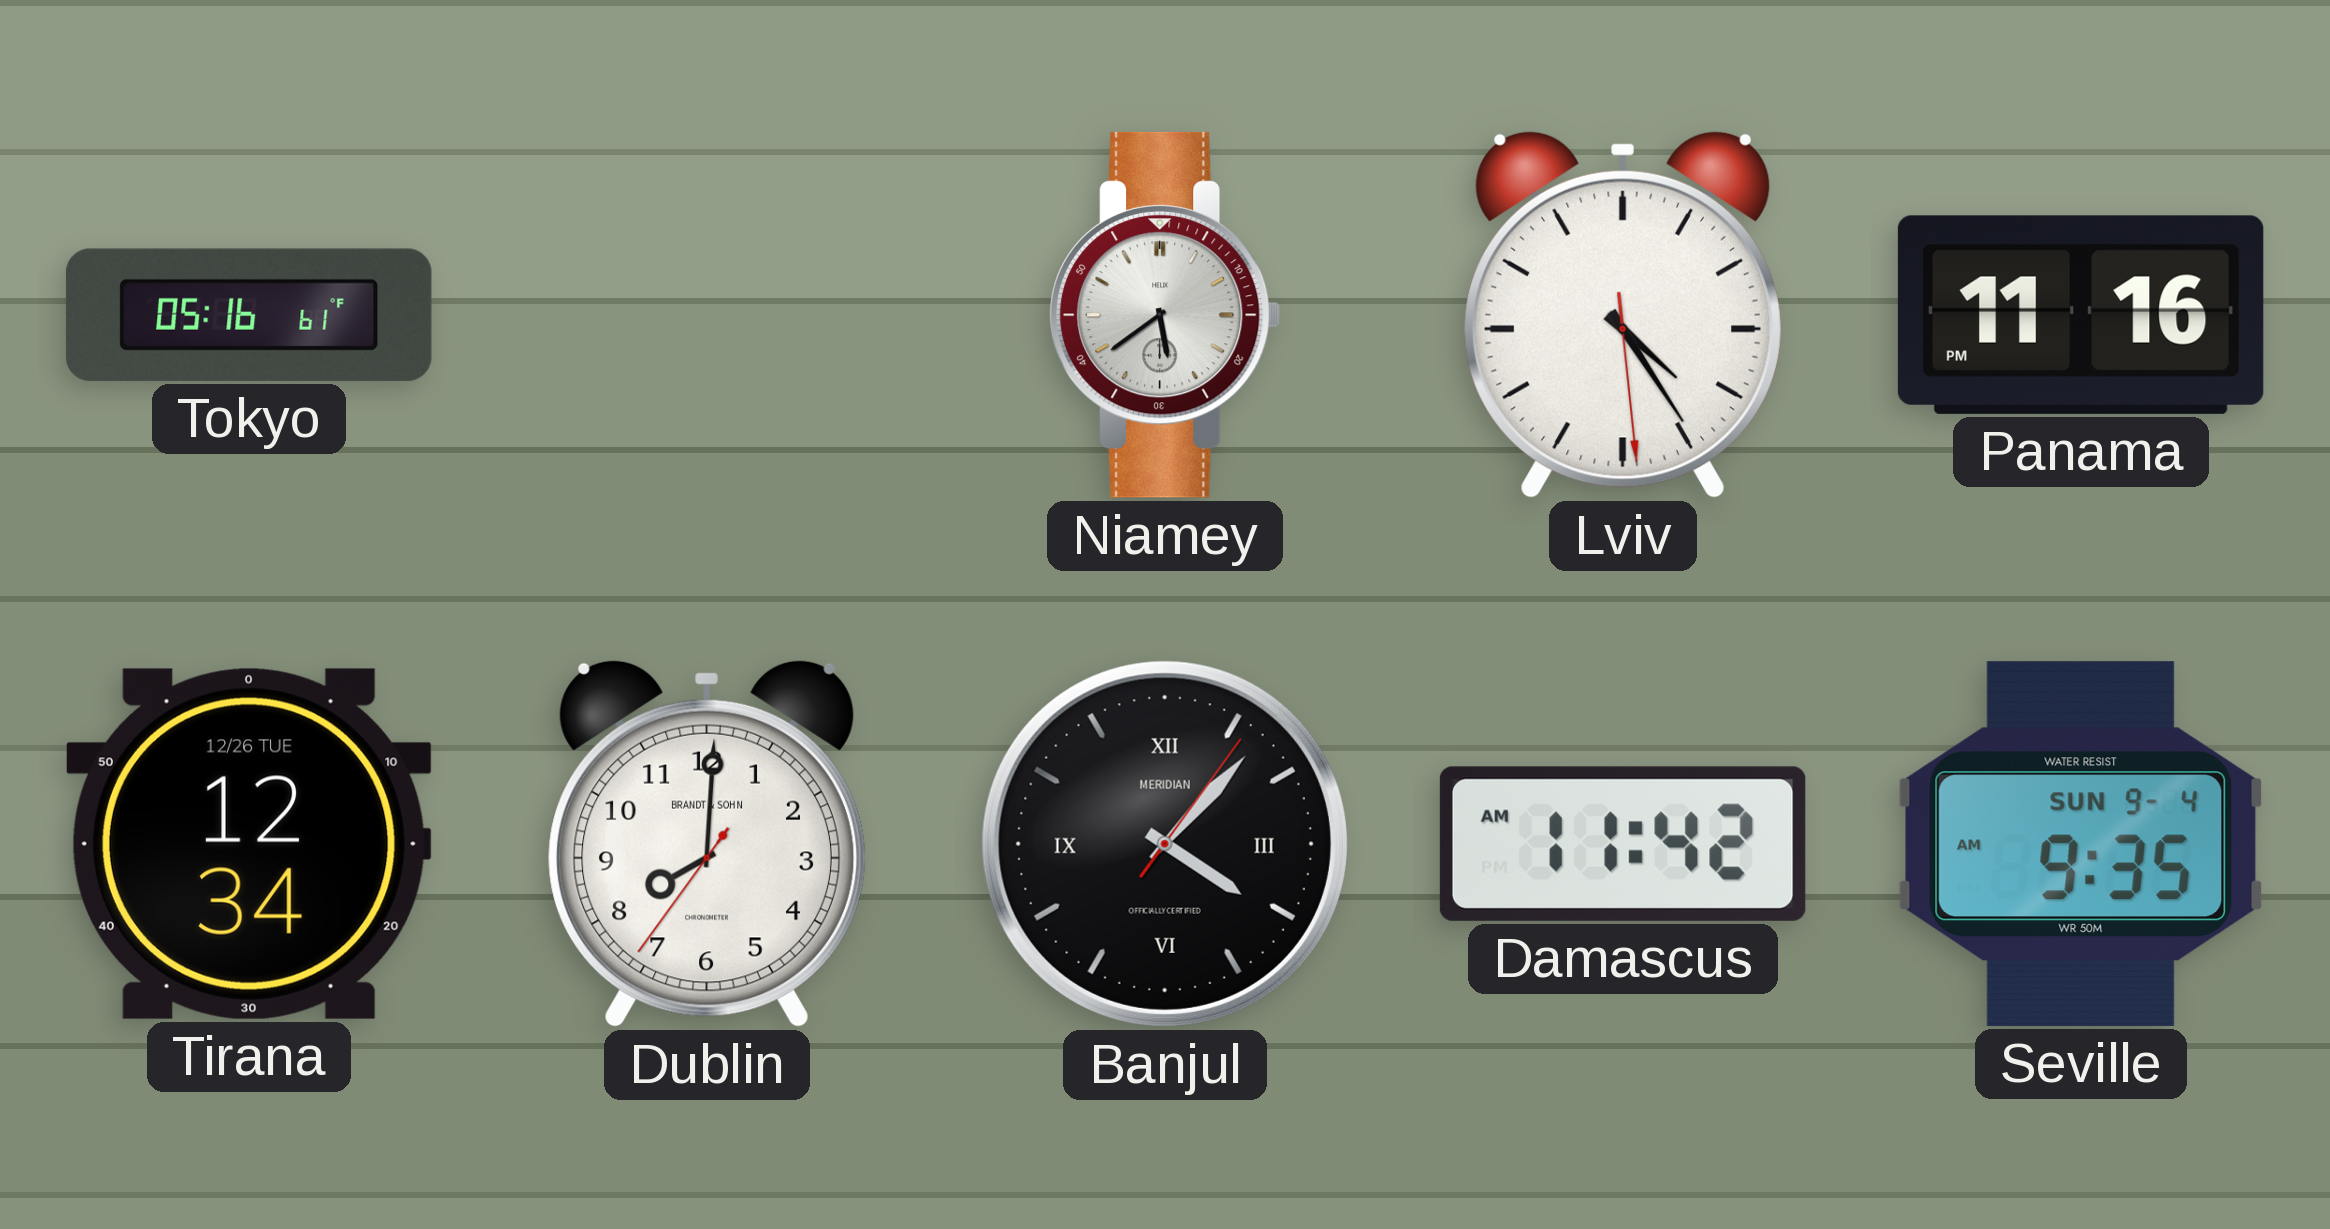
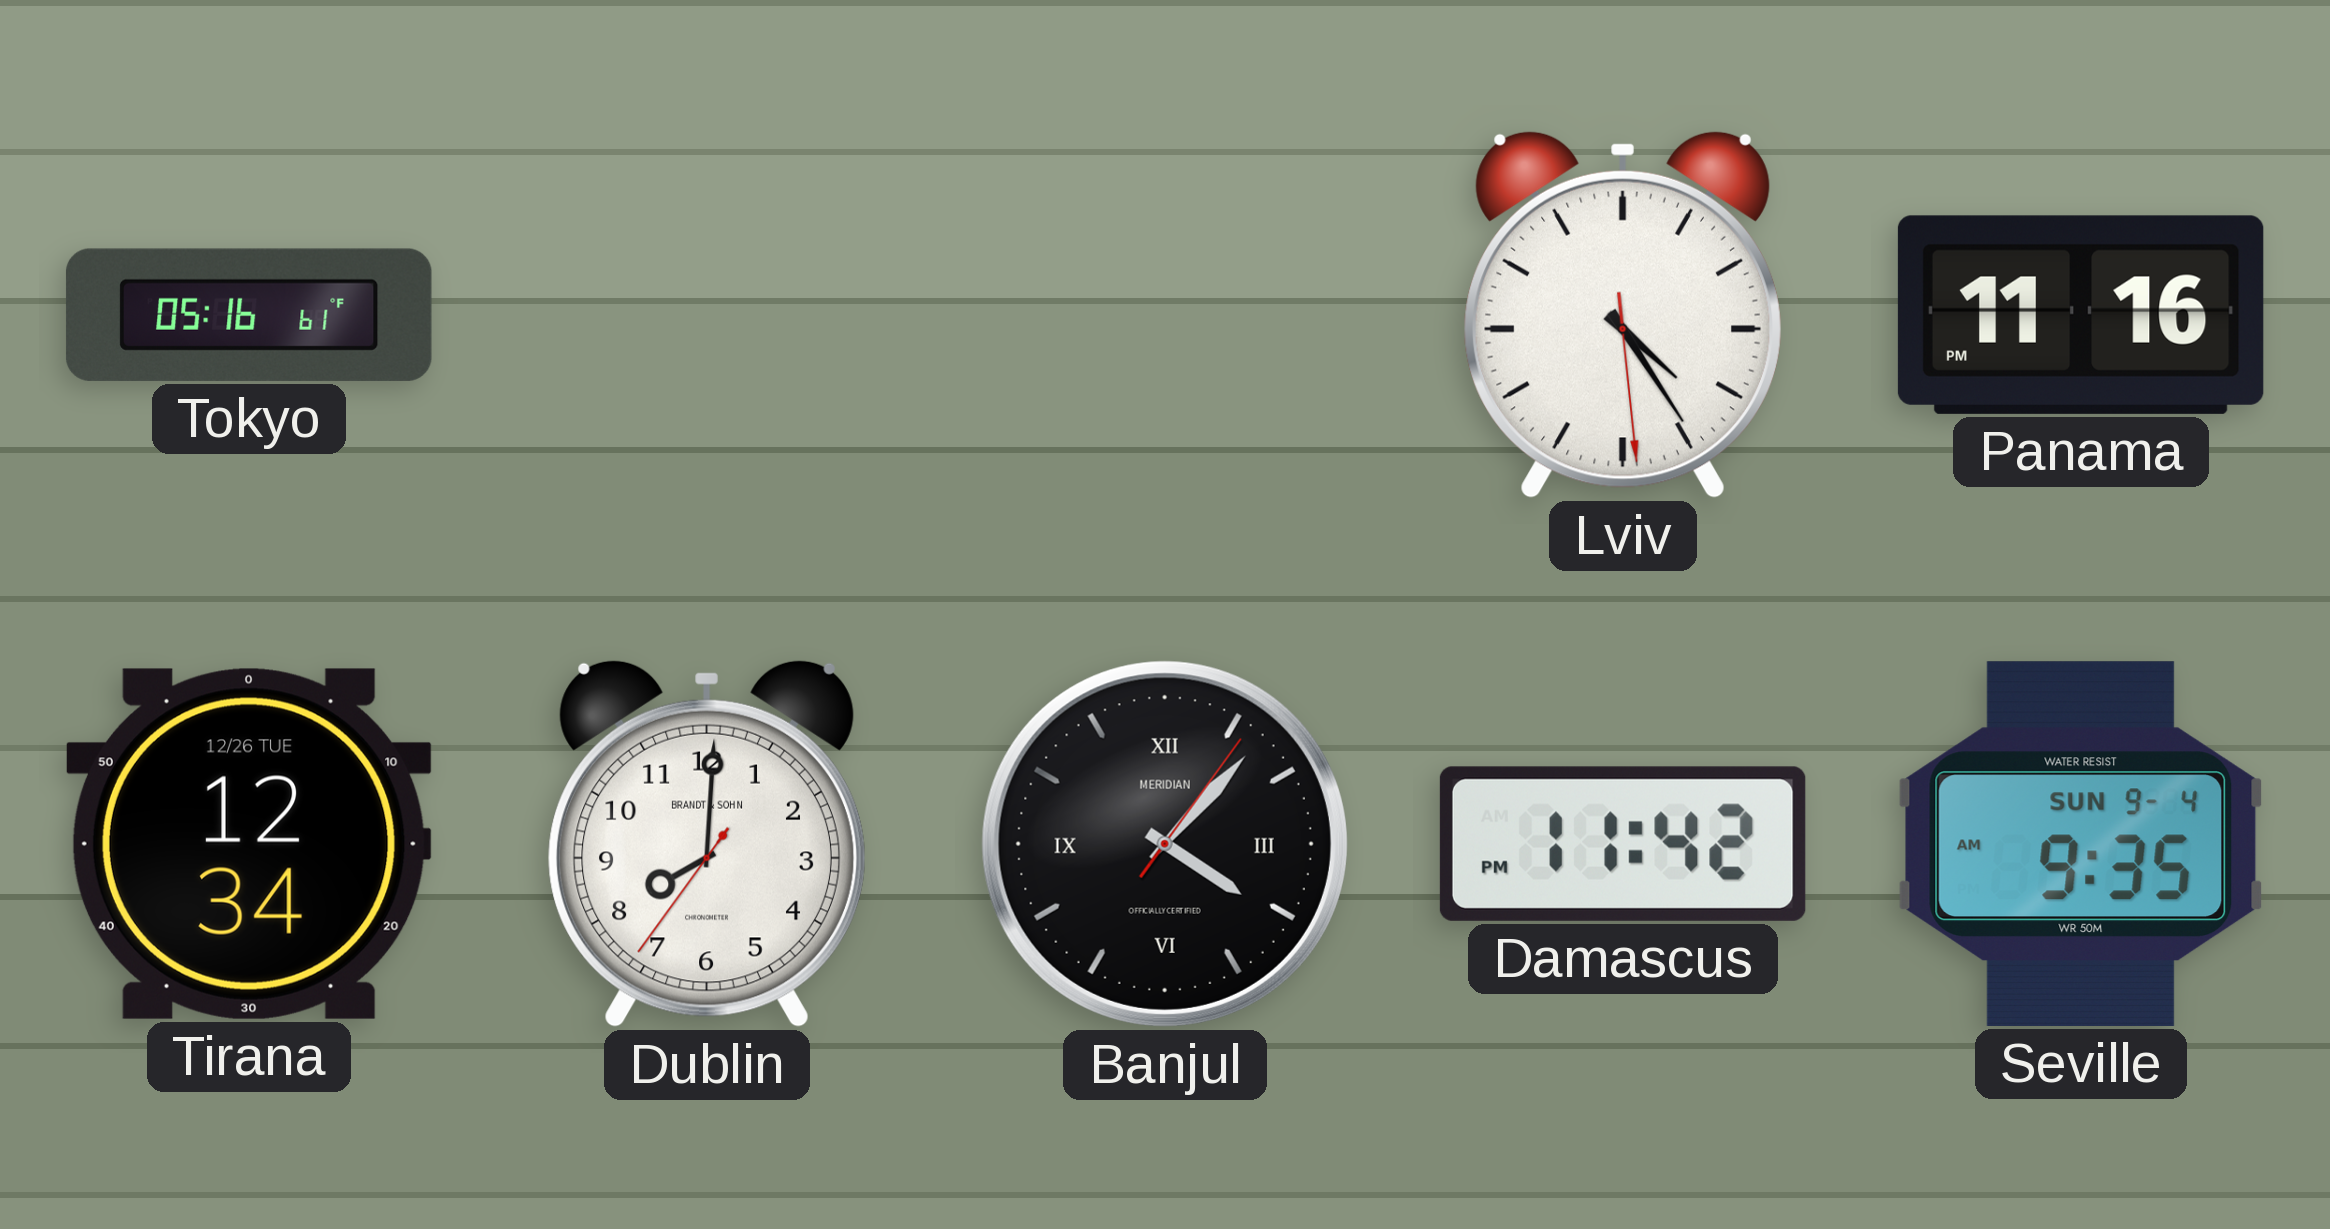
Niamey: 5:39 -> none
Damascus: 11:42 AM -> 11:42 PM
